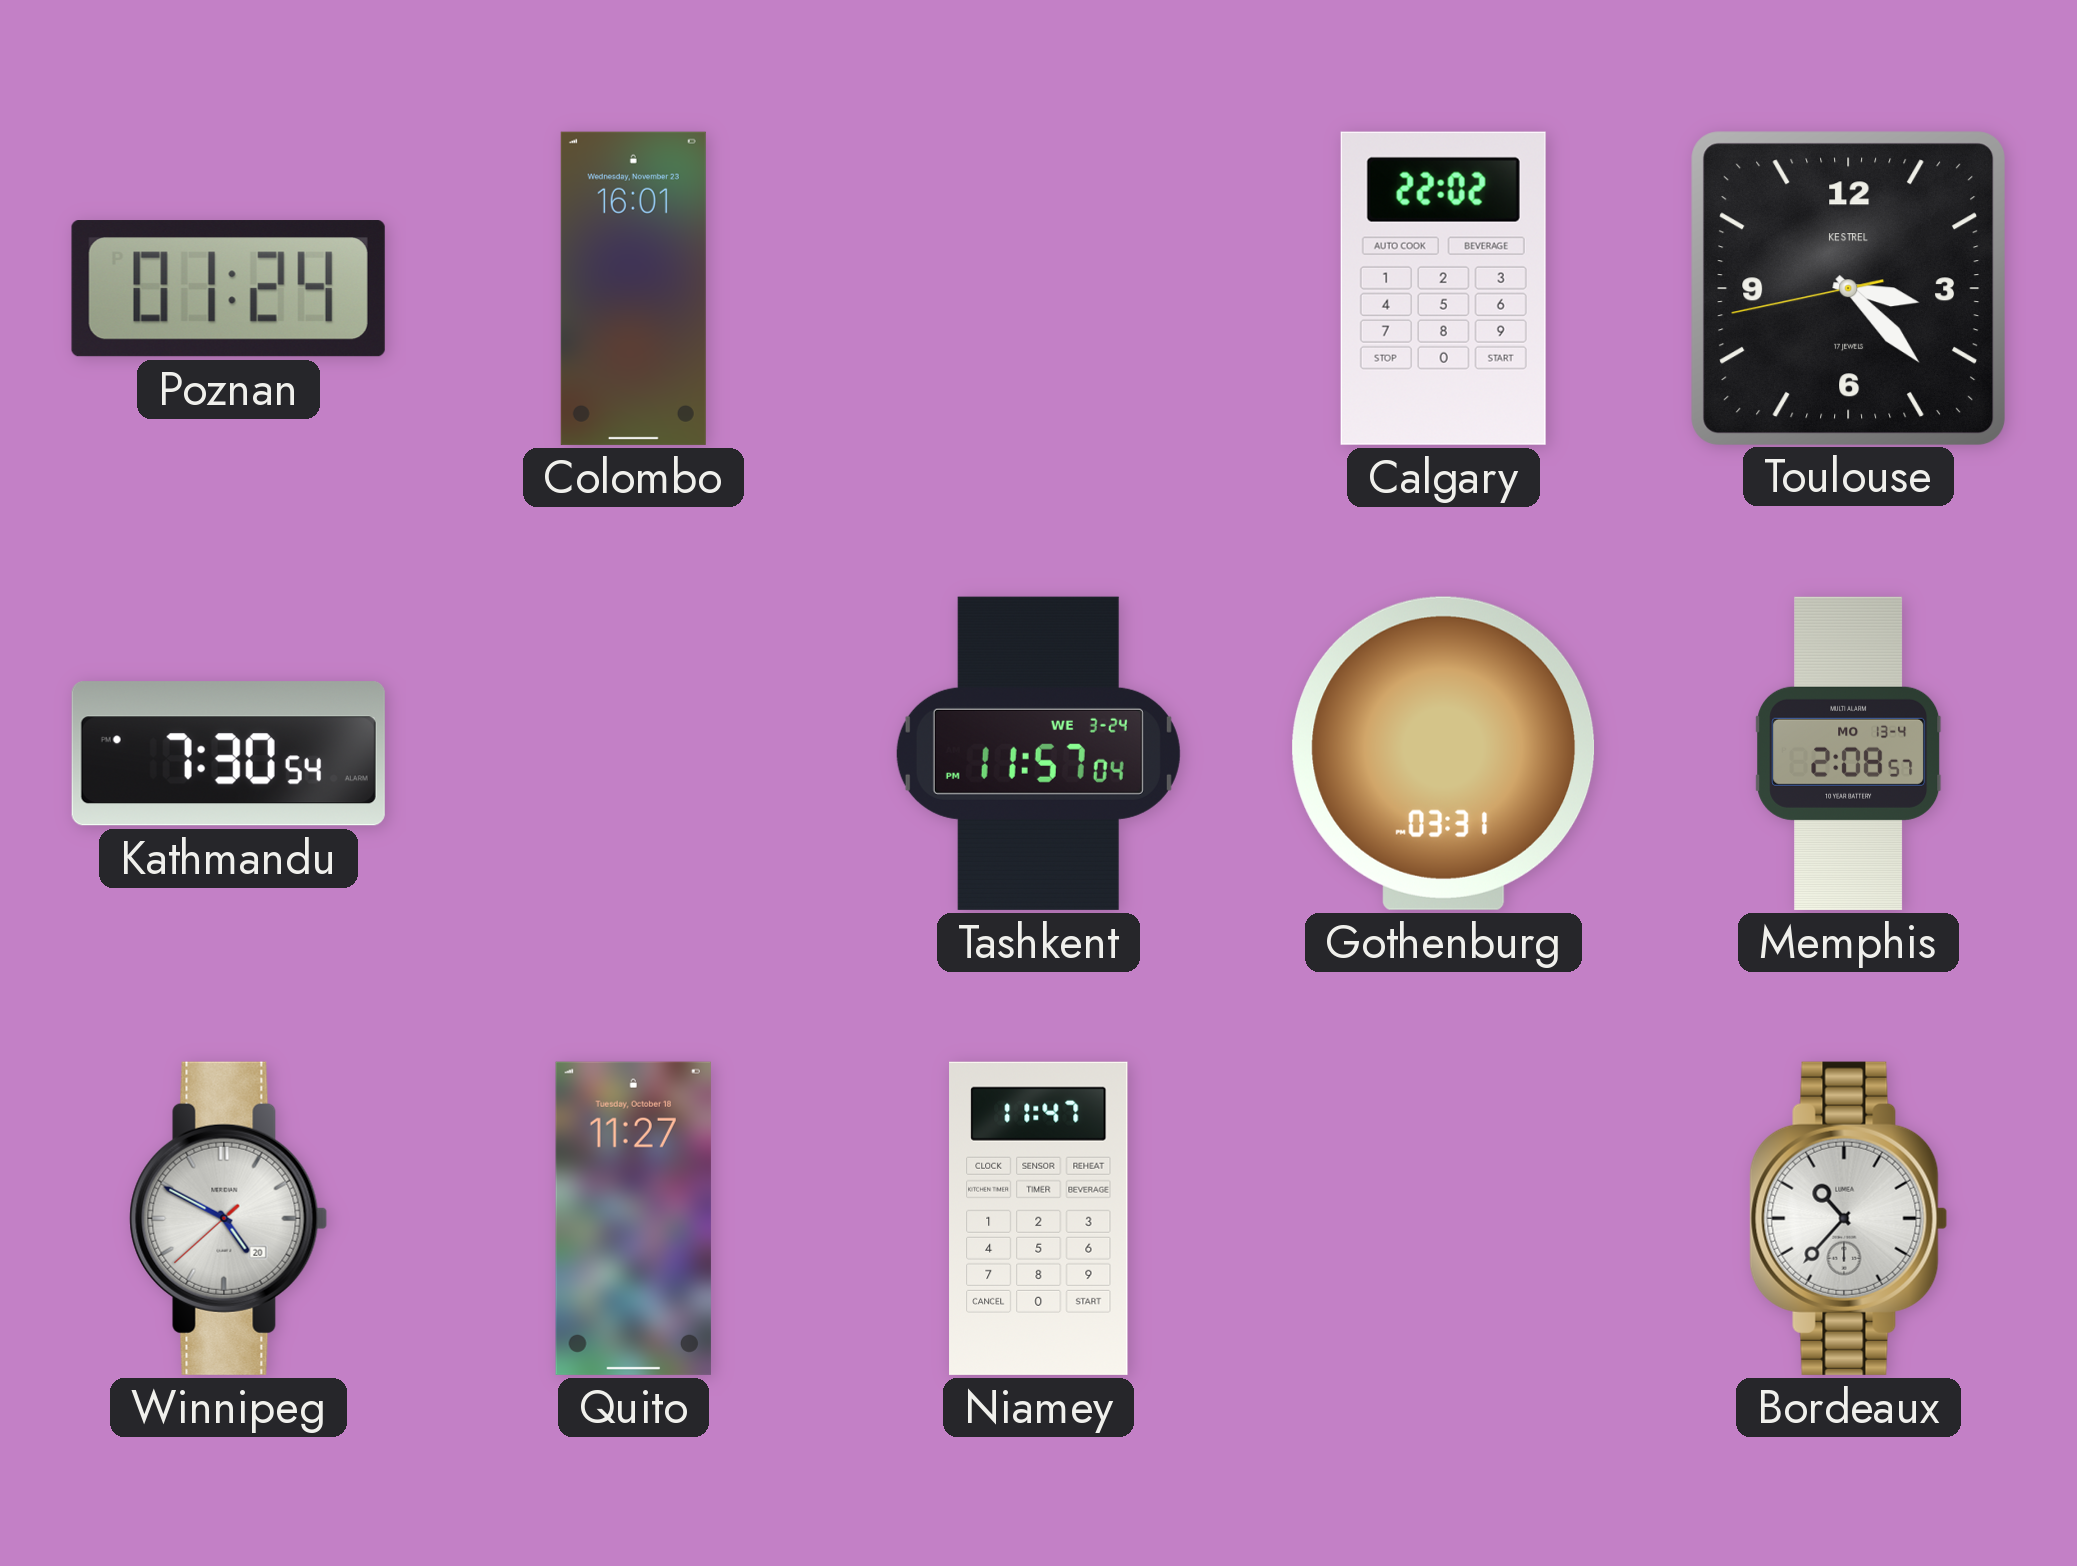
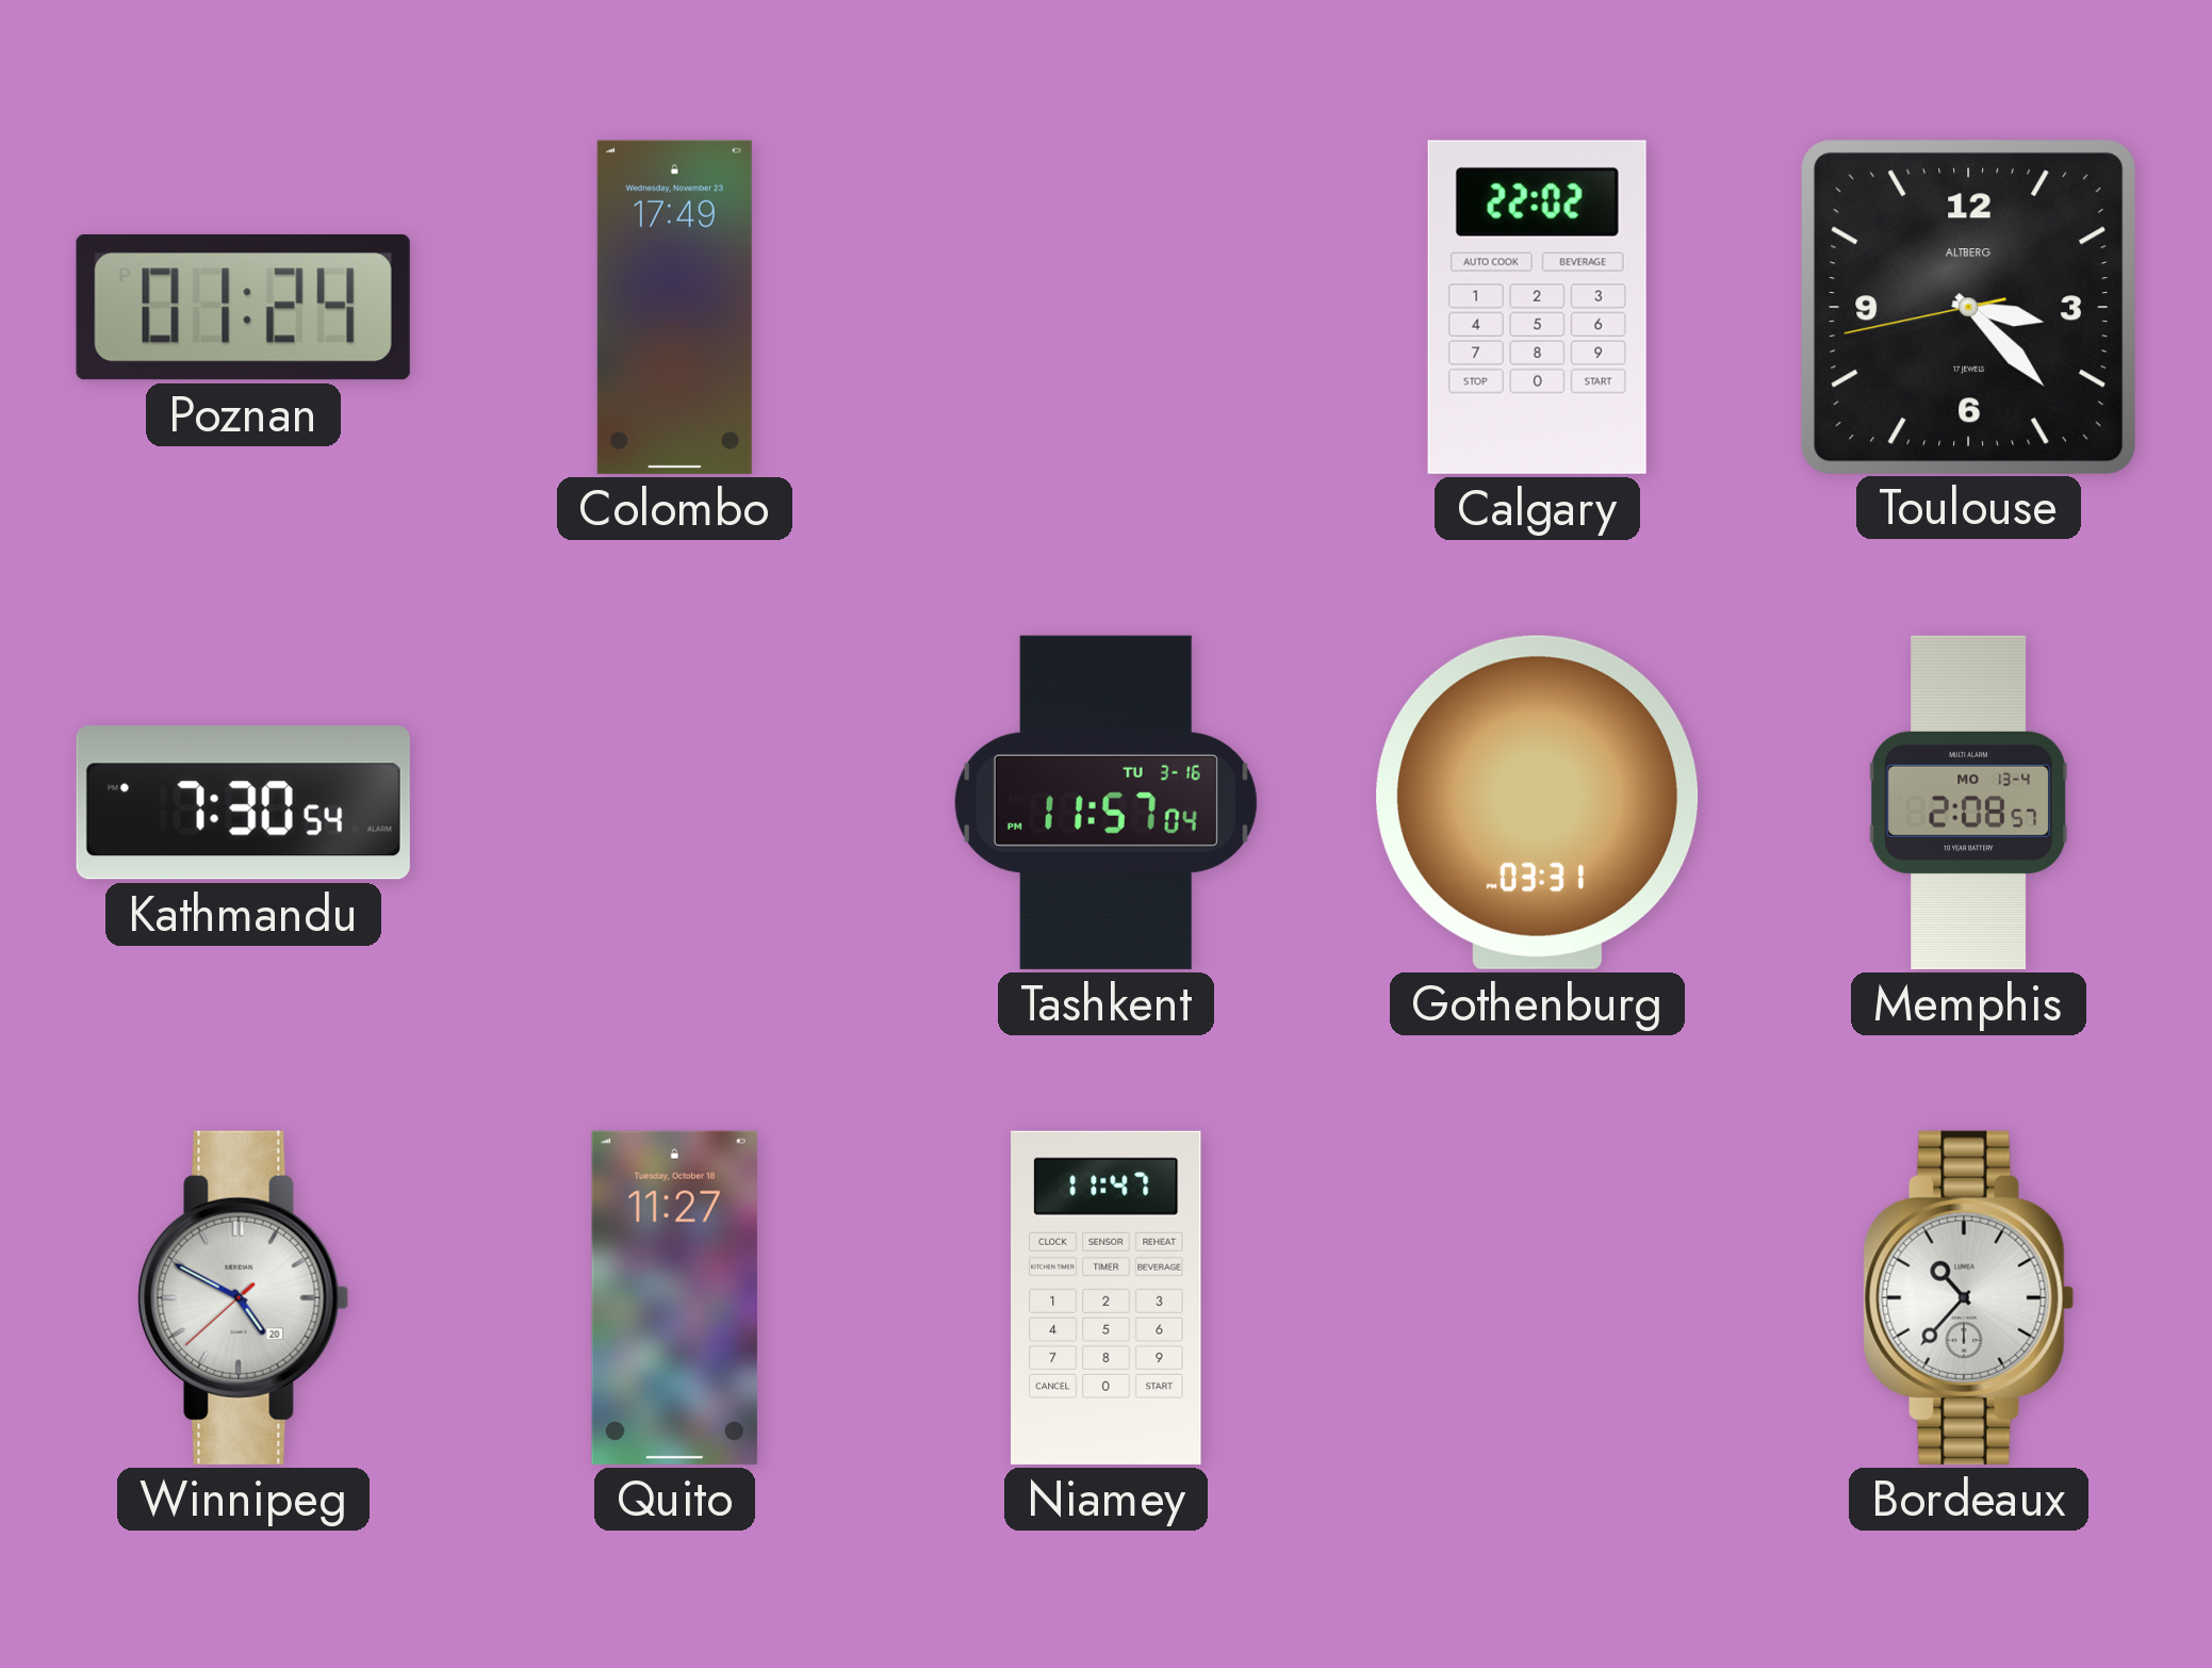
Colombo: 16:01 -> 17:49
Toulouse brand: KESTREL -> ALTBERG
Tashkent date: WE 3-24 -> TU 3-16
